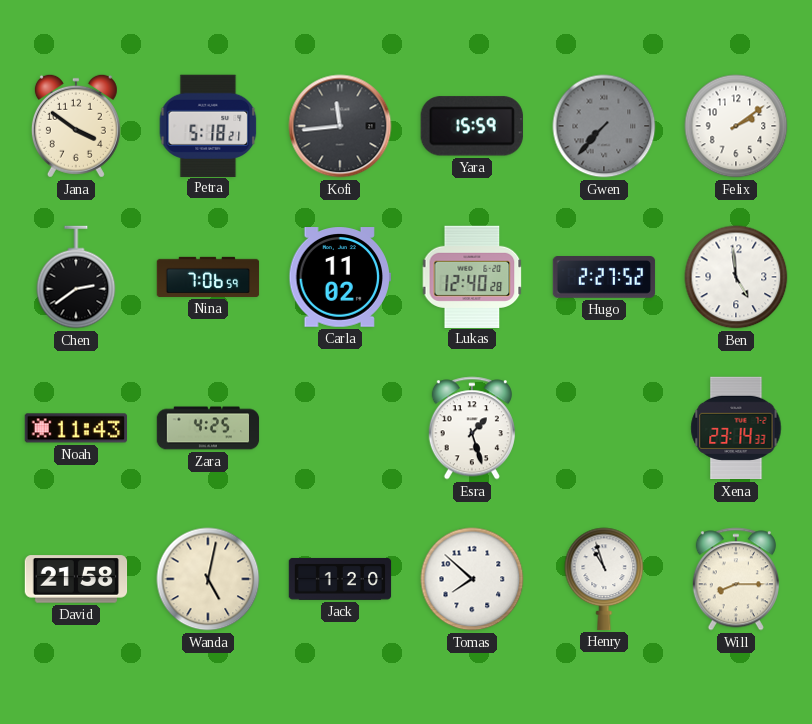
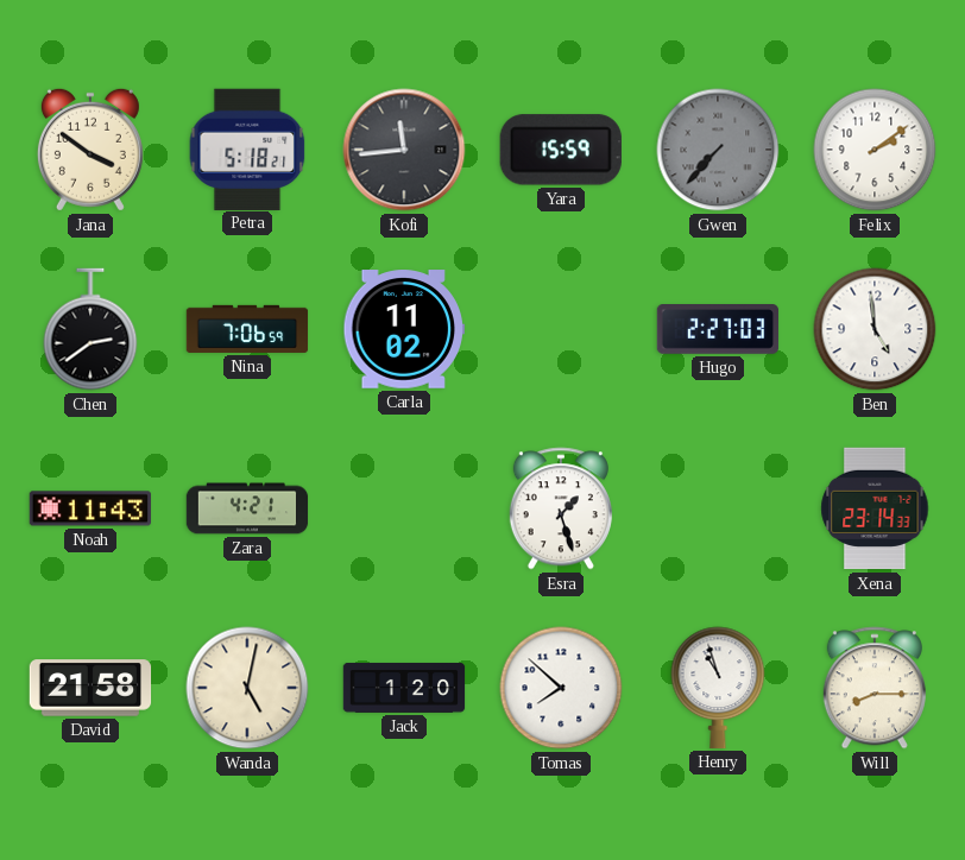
Lukas: 12:40 -> none
Hugo: 2:27:52 -> 2:27:03
Zara: 4:25 -> 4:21
